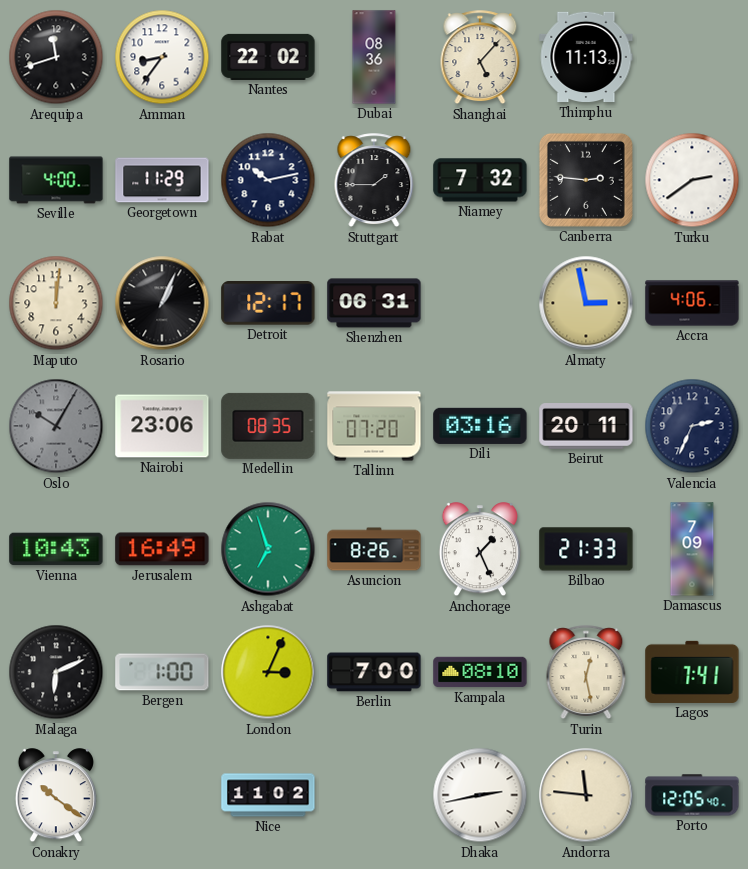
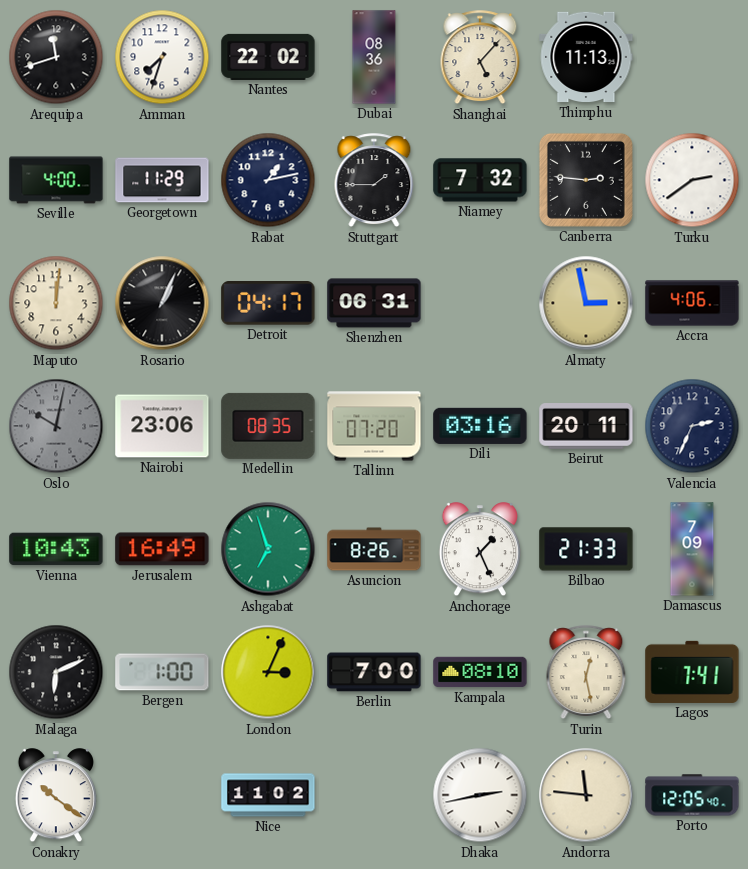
Amman: 8:36 -> 7:33
Rabat: 10:13 -> 1:13
Detroit: 12:17 -> 04:17
Oslo: 10:05 -> 10:02
